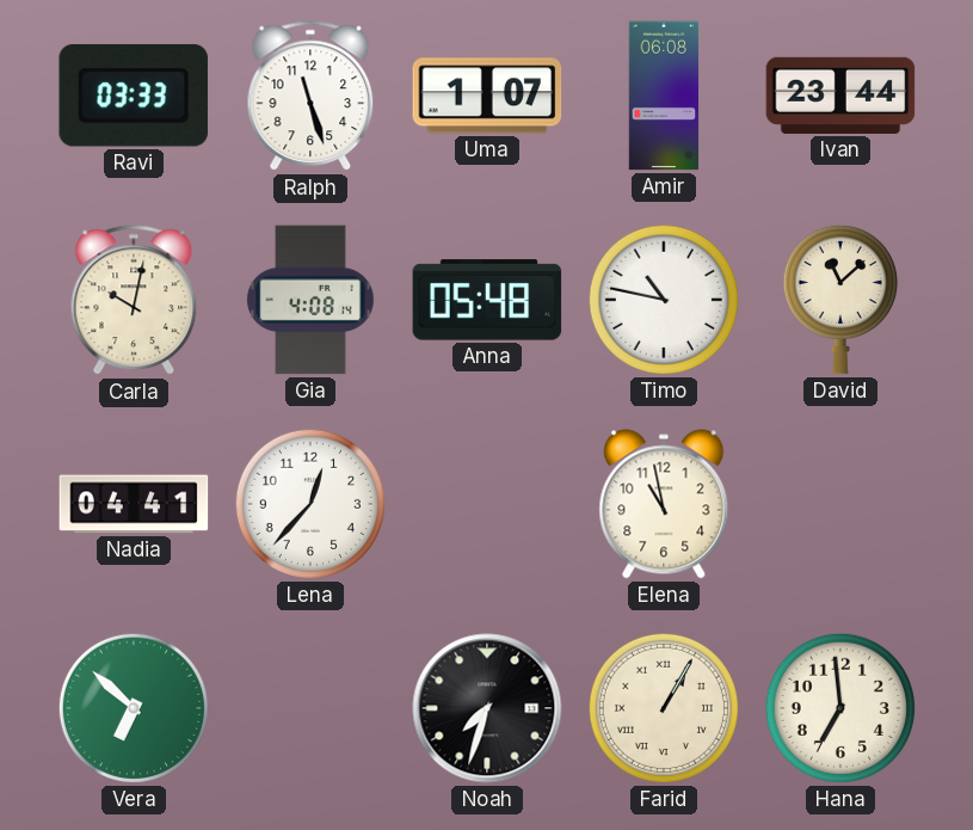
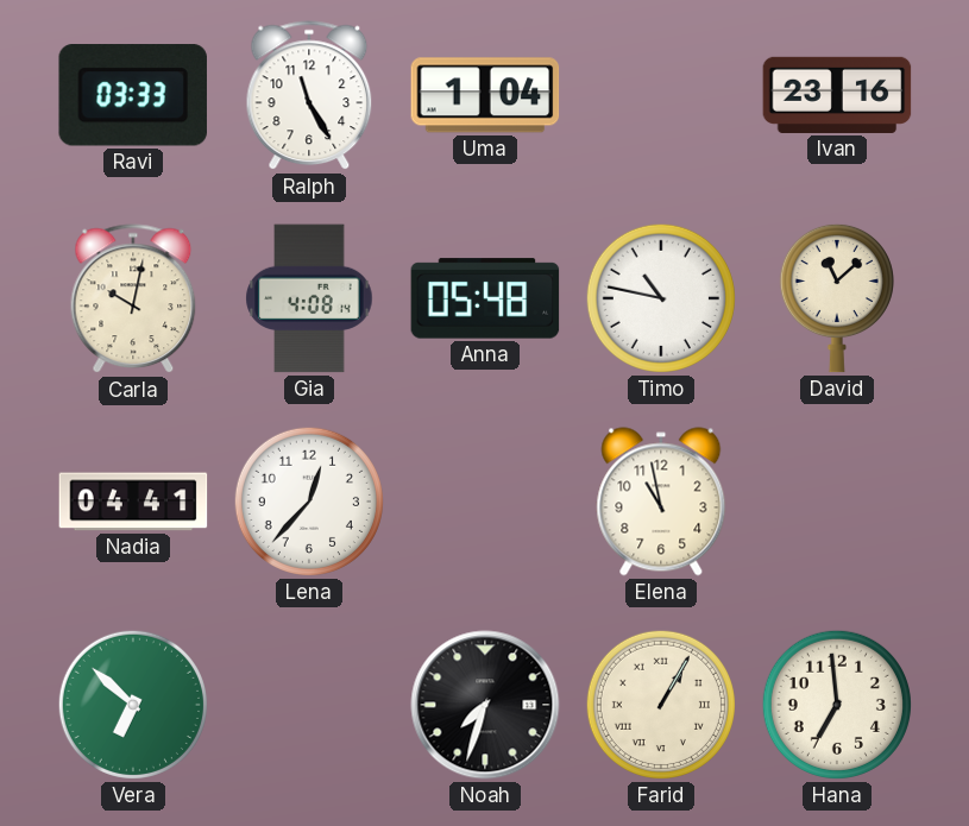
Ralph: 11:27 -> 11:25
Uma: 1:07 -> 1:04
Amir: 06:08 -> none
Ivan: 23:44 -> 23:16
